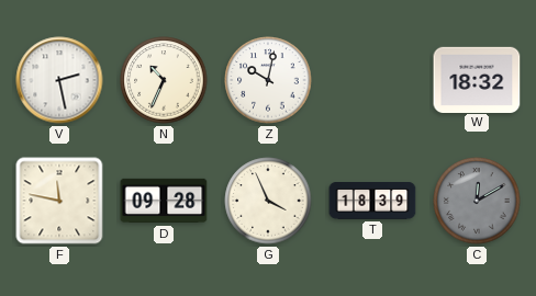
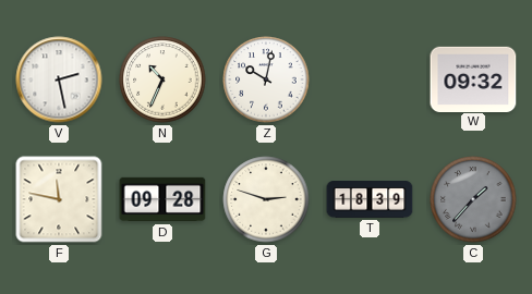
W: 18:32 -> 09:32
G: 3:56 -> 2:48
C: 12:10 -> 1:37
